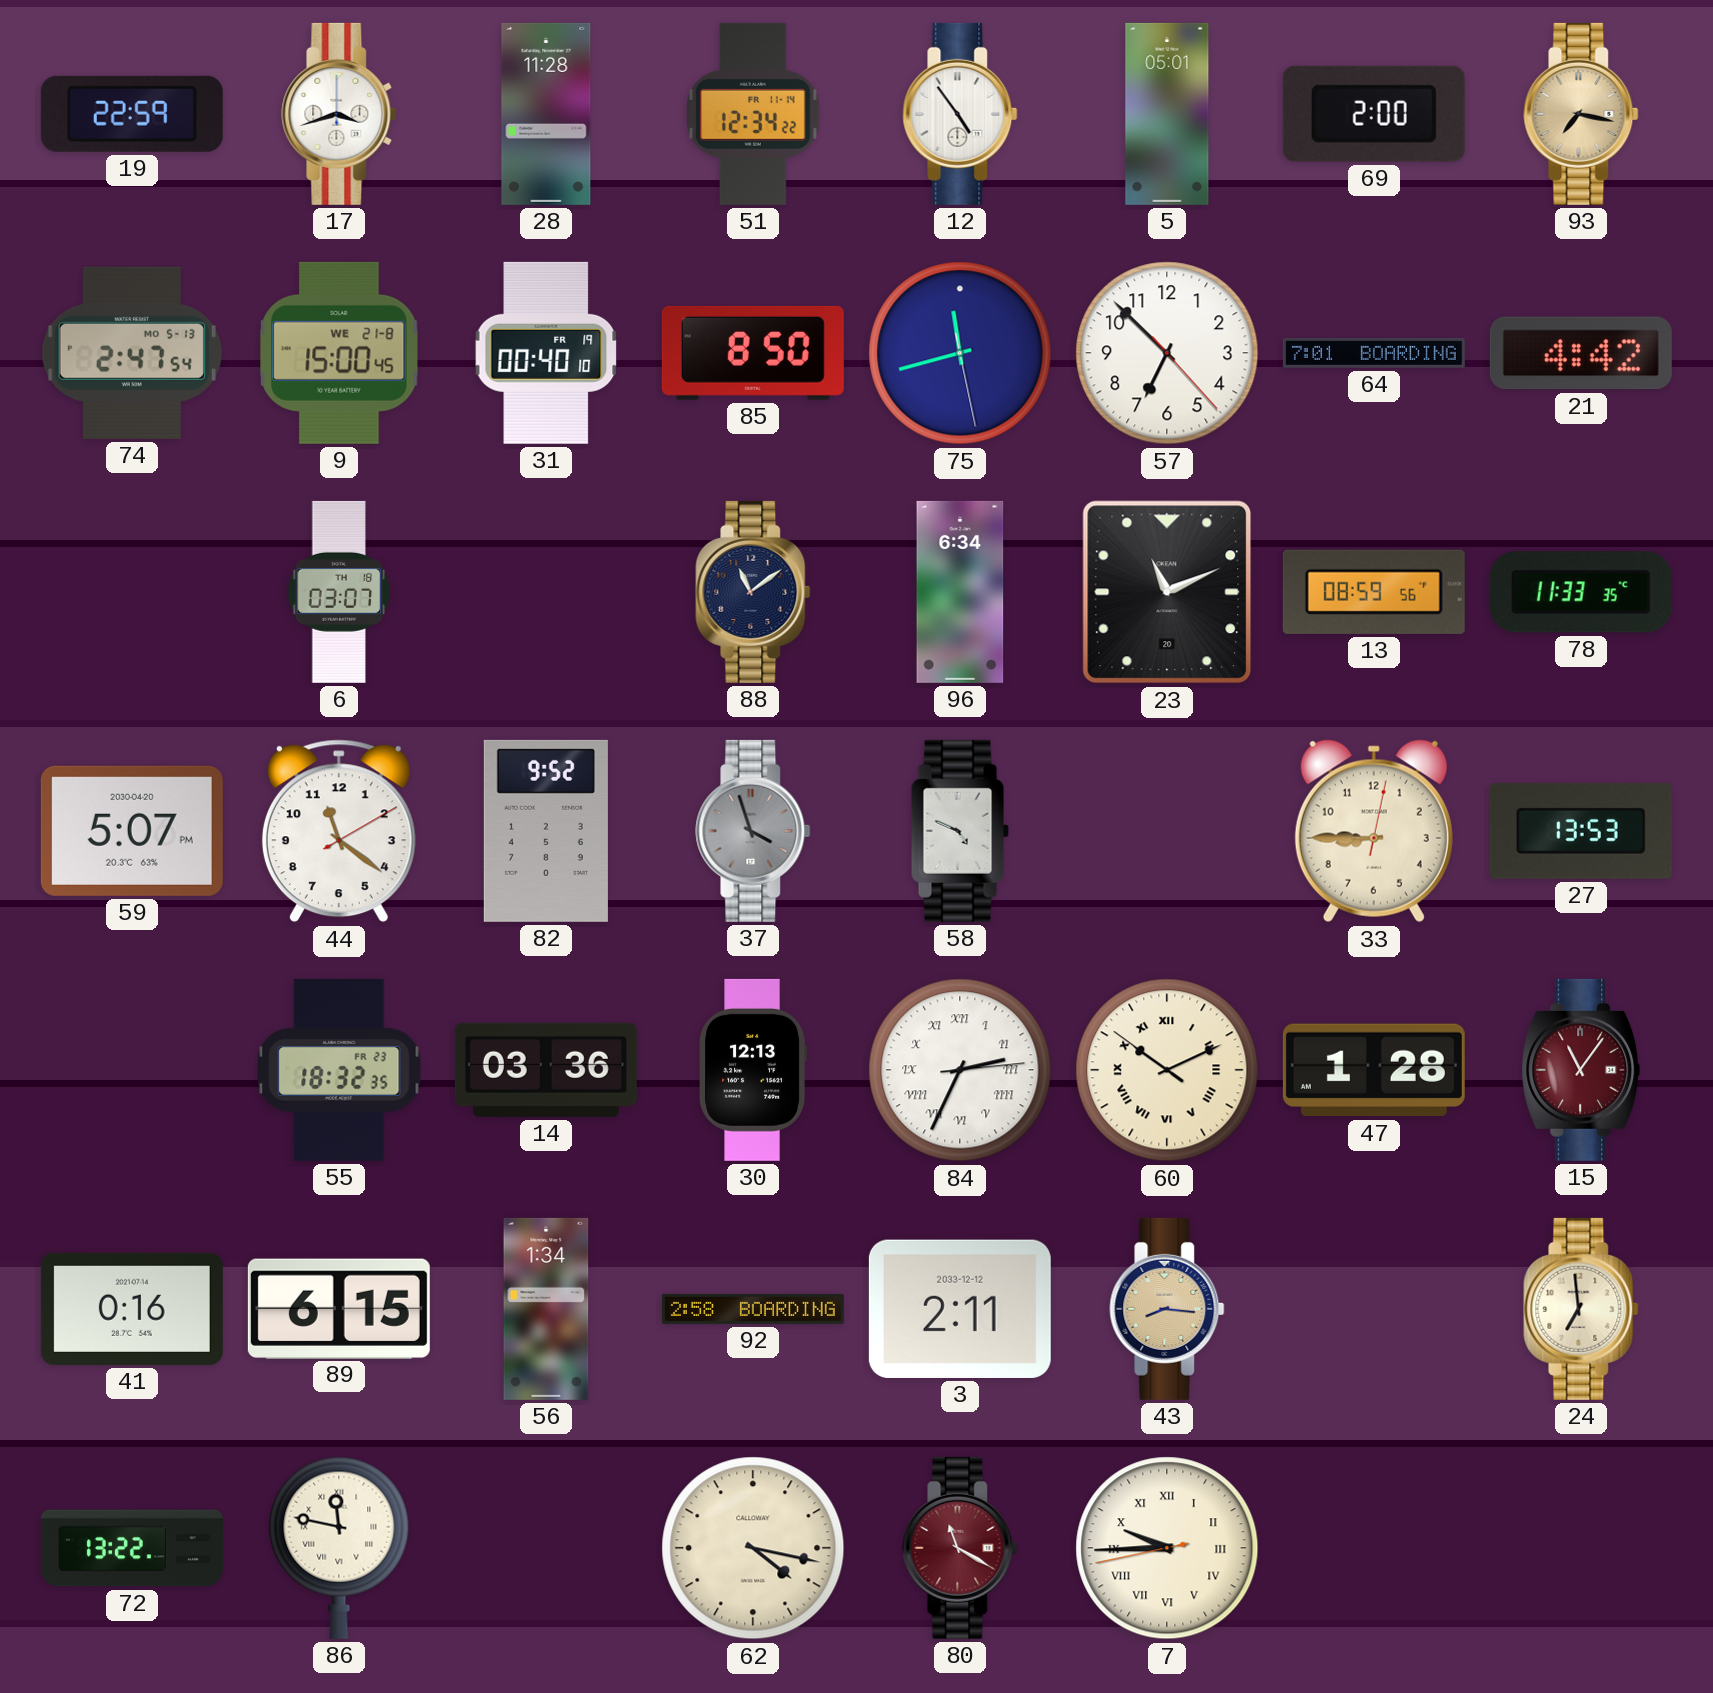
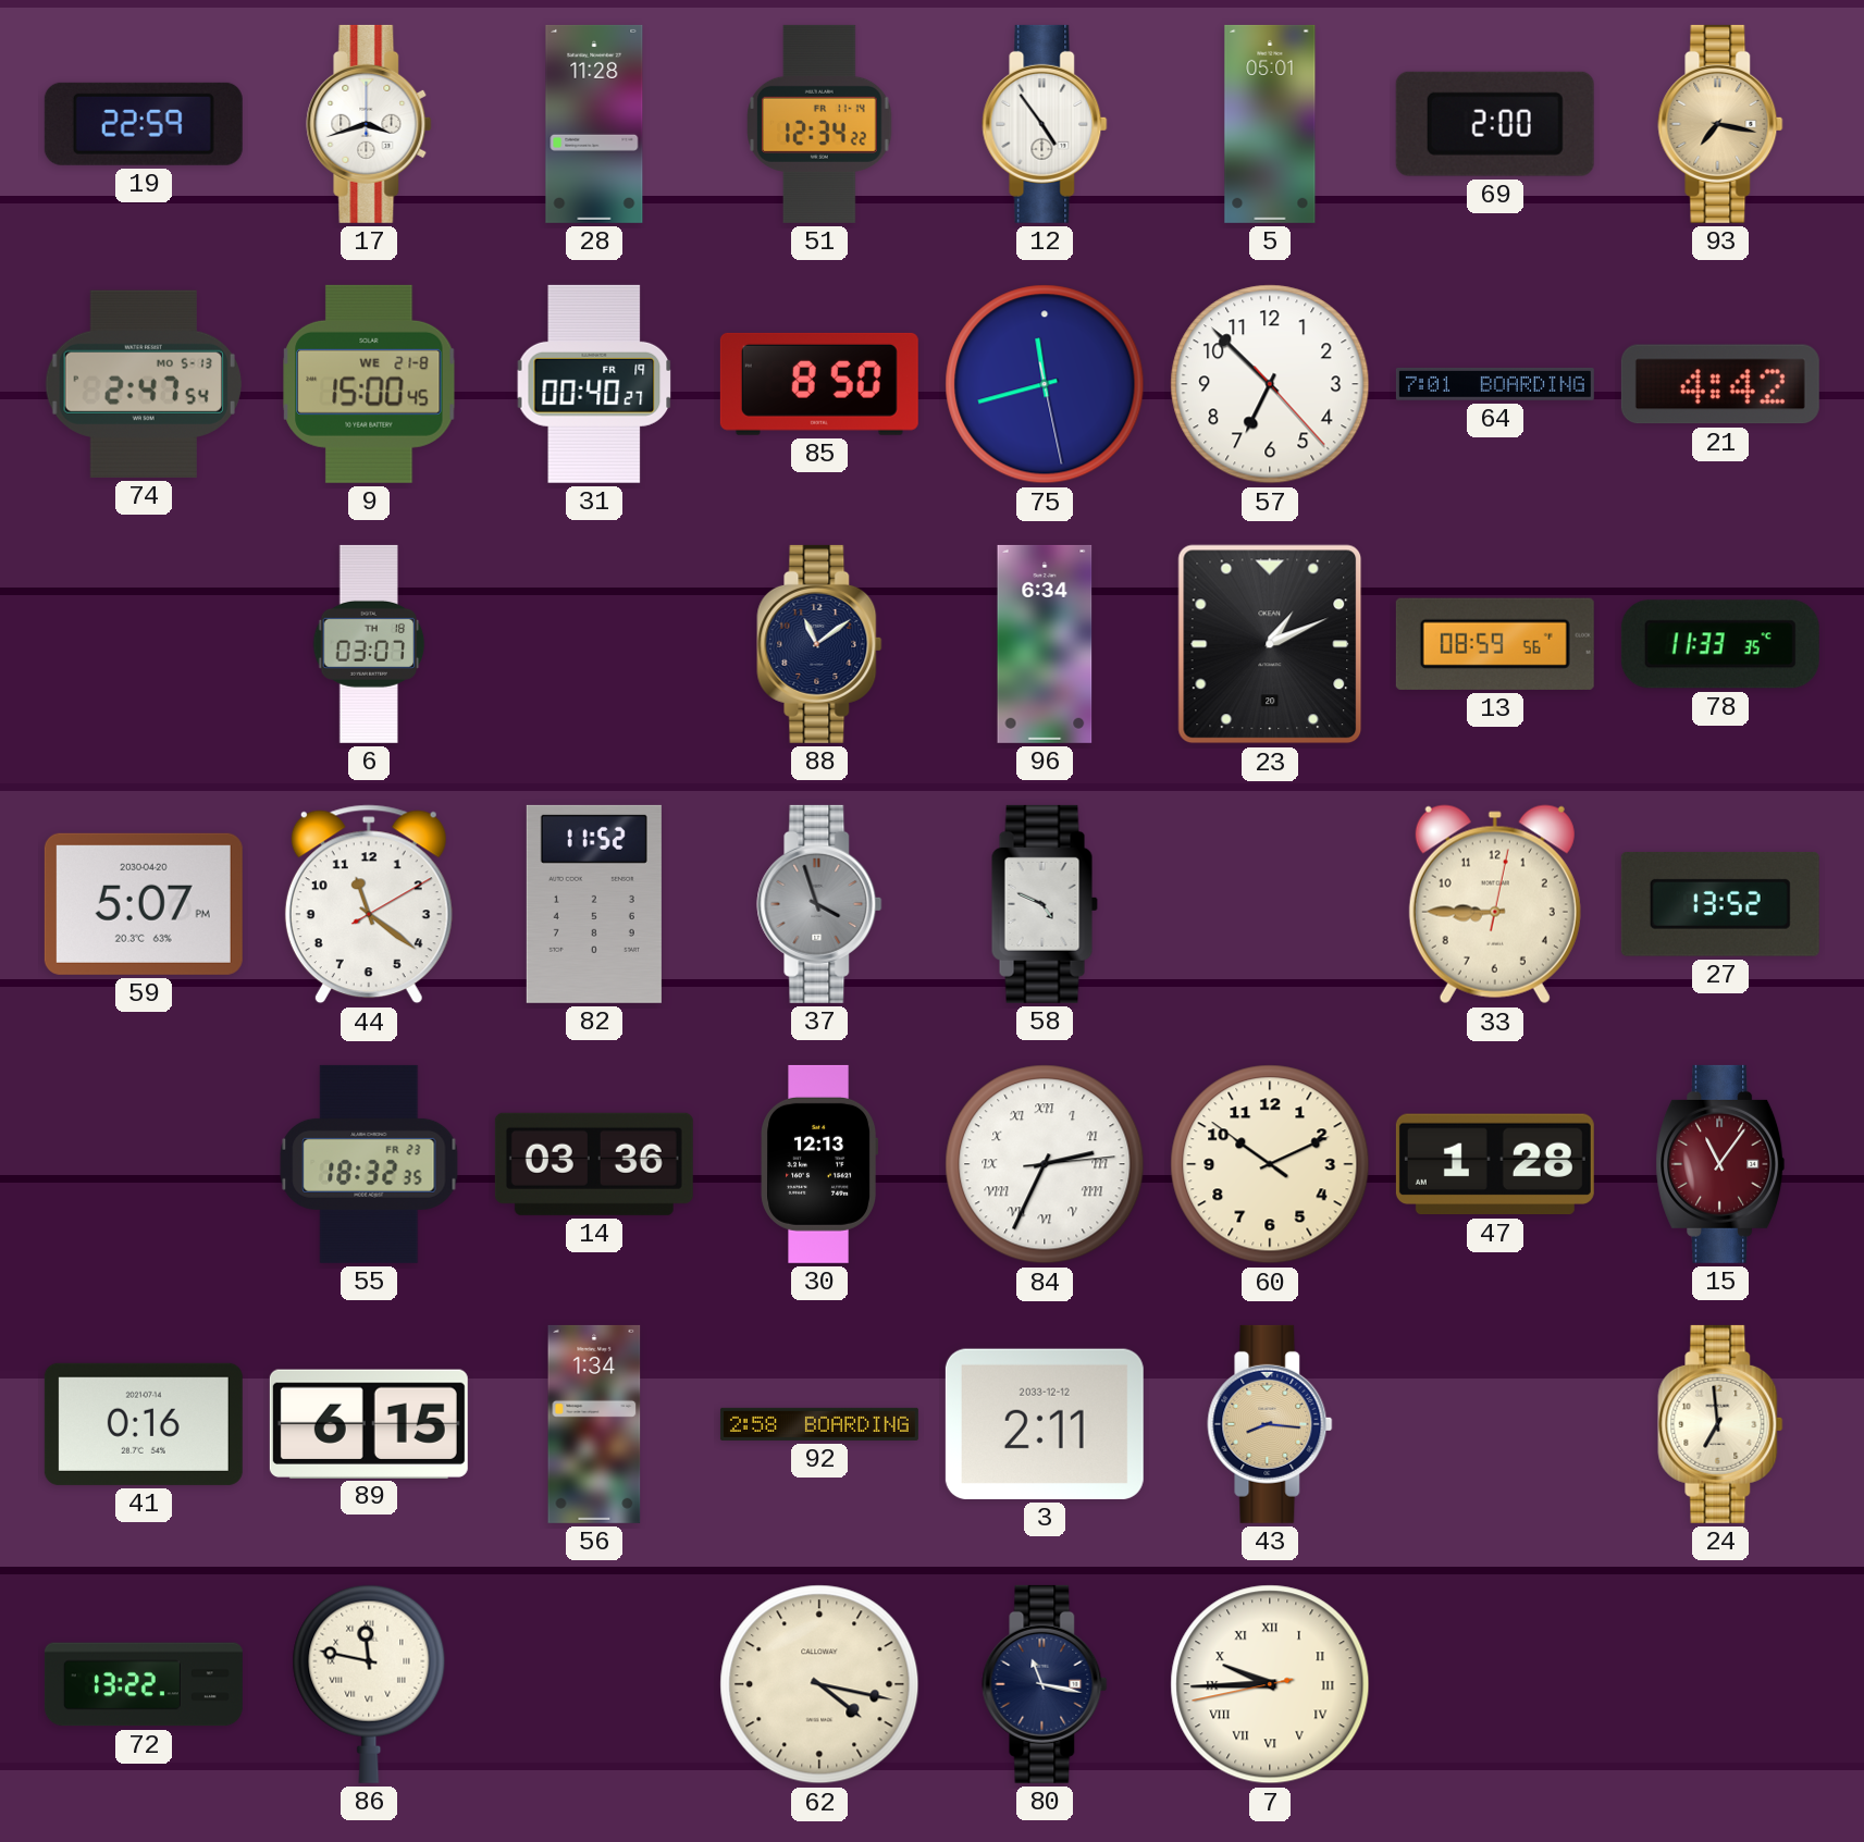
31: 00:40:10 -> 00:40:27
23: 11:11 -> 1:11
82: 9:52 -> 11:52
27: 13:53 -> 13:52
60 numerals: Roman -> Arabic
80: 11:20 -> 11:17
80 dial: burgundy -> navy
